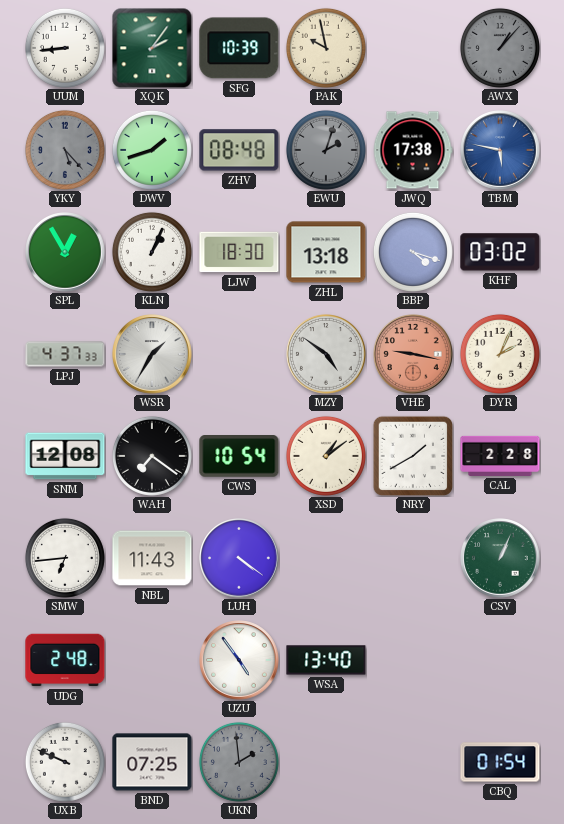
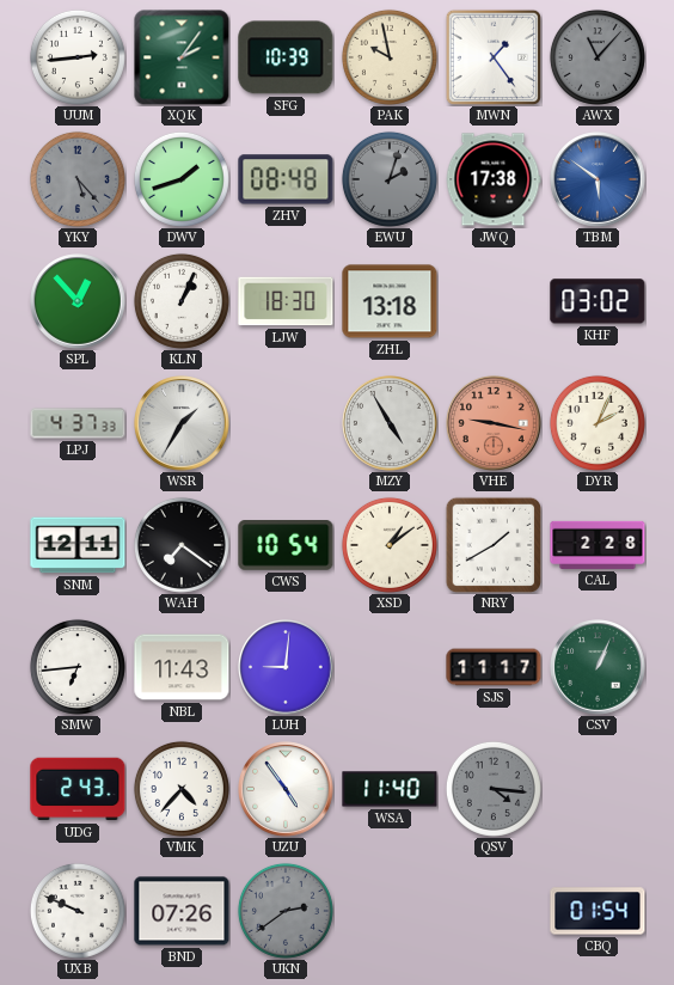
UUM: 8:44 -> 2:44
MWN: none -> 1:24
AWX: 1:07 -> 11:07
TBM: 5:47 -> 5:51
SPL: 12:55 -> 12:53
BBP: 4:18 -> none
MZY: 4:51 -> 4:55
SNM: 12:08 -> 12:11
LUH: 4:21 -> 9:01
SJS: none -> 11:17
UDG: 2:48 -> 2:43
VMK: none -> 4:37
WSA: 13:40 -> 11:40
QSV: none -> 4:16
BND: 07:25 -> 07:26
UKN: 1:59 -> 2:39
